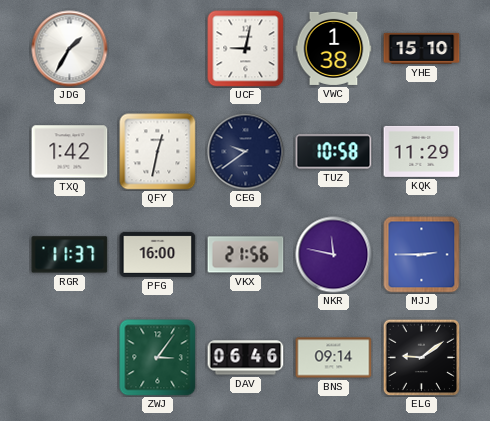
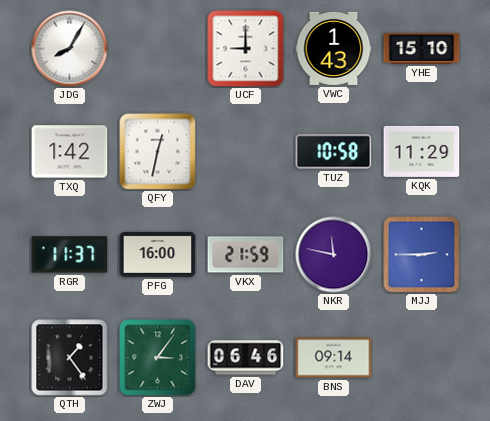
JDG: 1:35 -> 8:05
UCF: 9:02 -> 9:00
VWC: 1:38 -> 1:43
CEG: 9:39 -> none
VKX: 21:56 -> 21:59
QTH: none -> 1:24
ELG: 9:09 -> none
